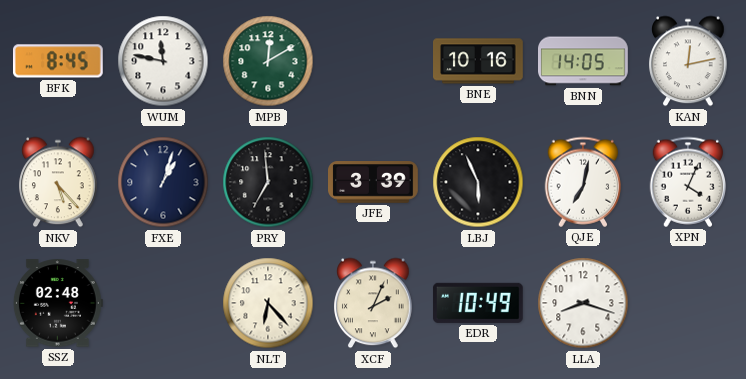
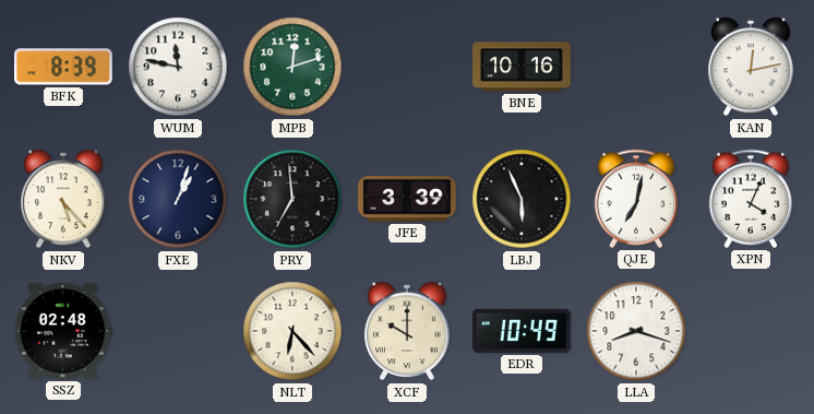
BFK: 8:45 -> 8:39
MPB: 12:10 -> 12:12
BNN: 14:05 -> none
XCF: 2:04 -> 10:00
